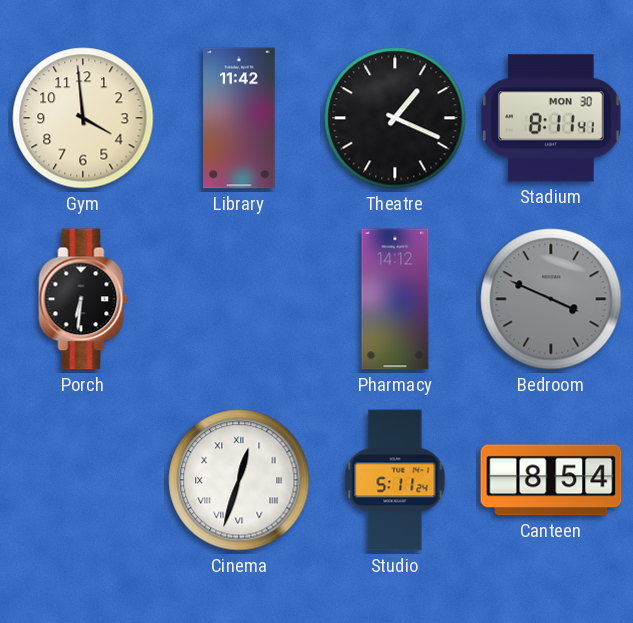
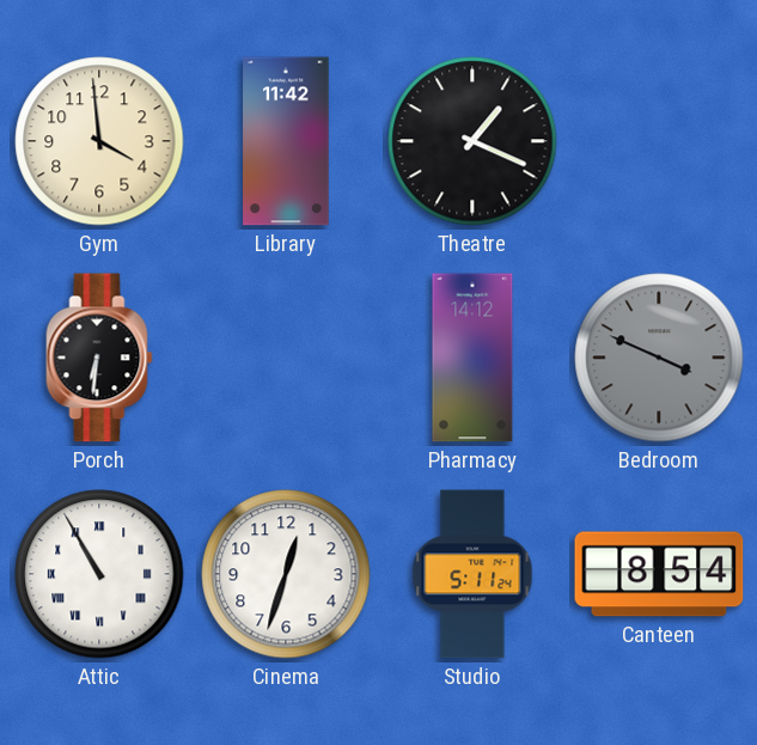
Stadium: 8:11 -> none
Attic: none -> 10:55
Cinema numerals: Roman -> Arabic
